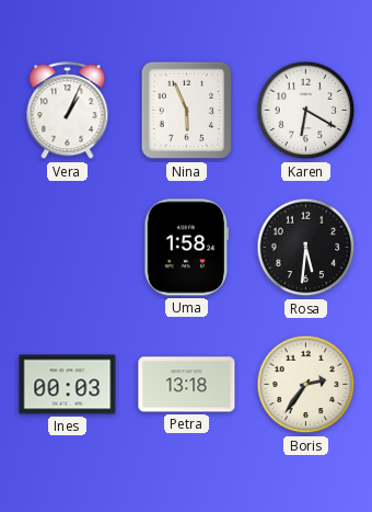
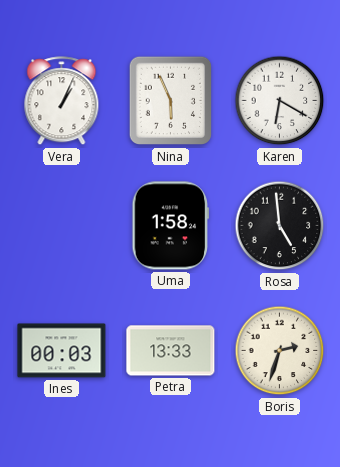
Rosa: 5:31 -> 4:59
Petra: 13:18 -> 13:33
Boris: 2:36 -> 2:33
